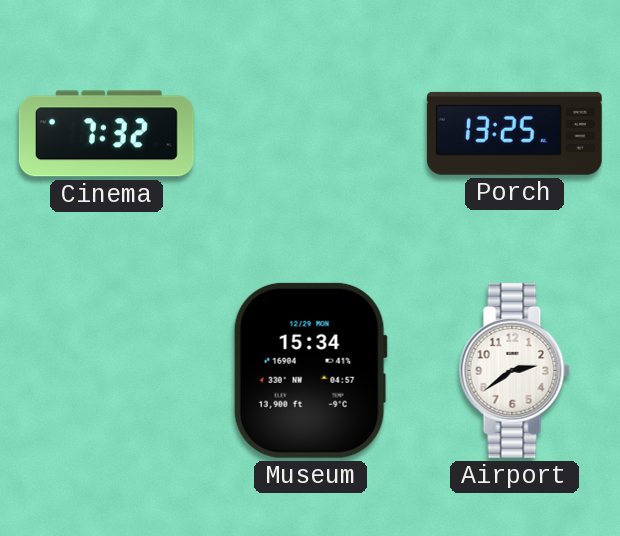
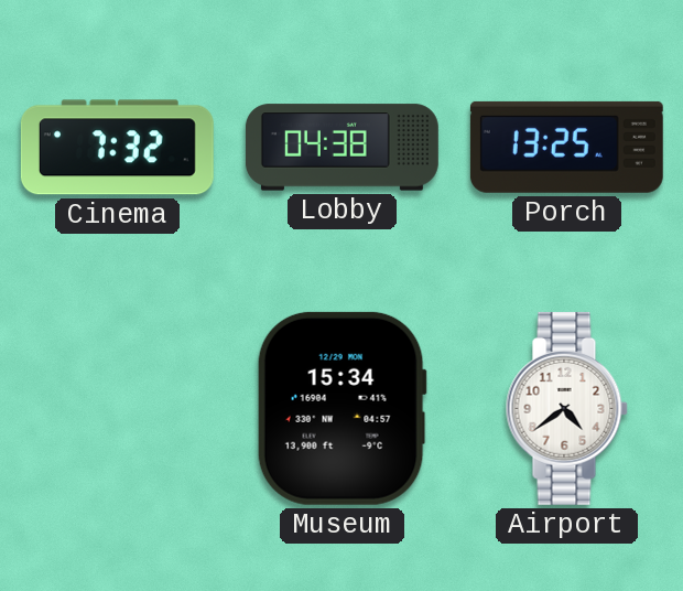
Lobby: none -> 04:38
Airport: 2:39 -> 4:39
